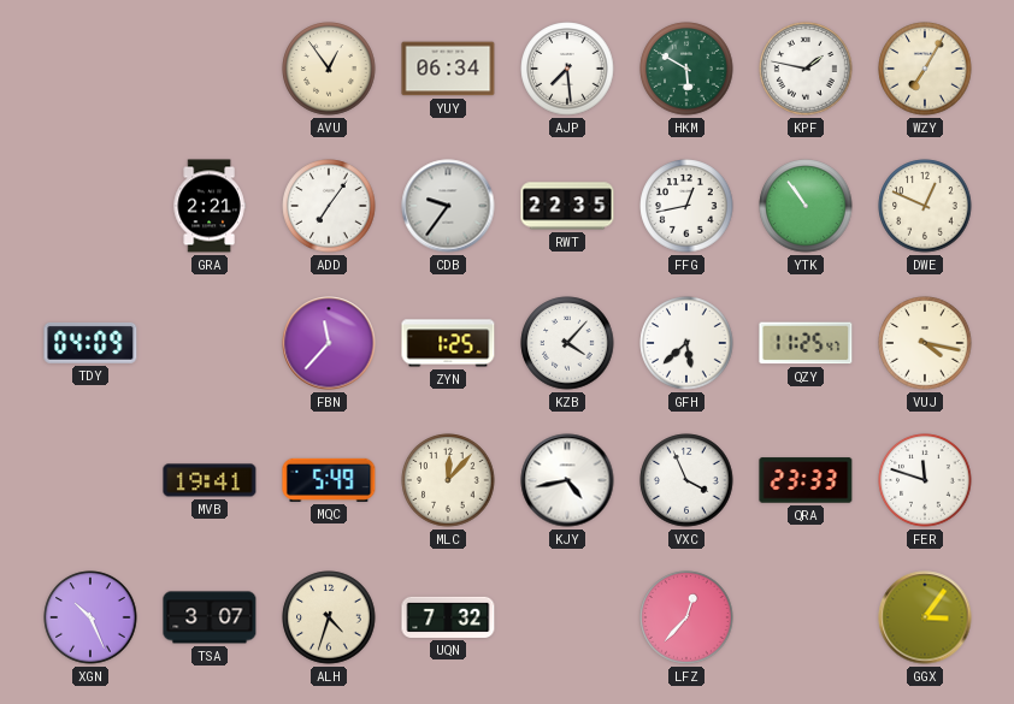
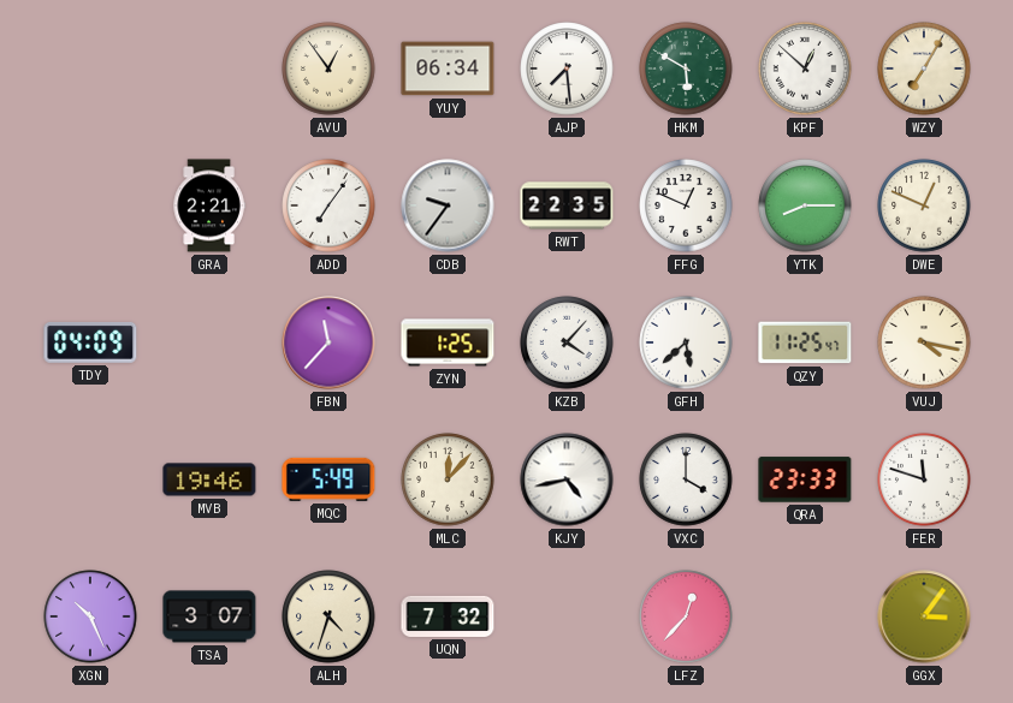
KPF: 1:47 -> 12:52
FFG: 12:43 -> 12:49
YTK: 10:54 -> 8:15
MVB: 19:41 -> 19:46
VXC: 3:56 -> 4:00
